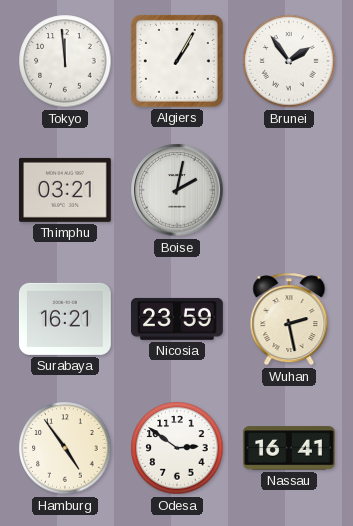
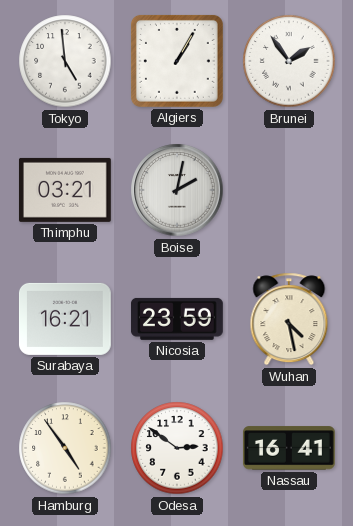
Tokyo: 11:59 -> 4:59
Wuhan: 2:28 -> 4:28
